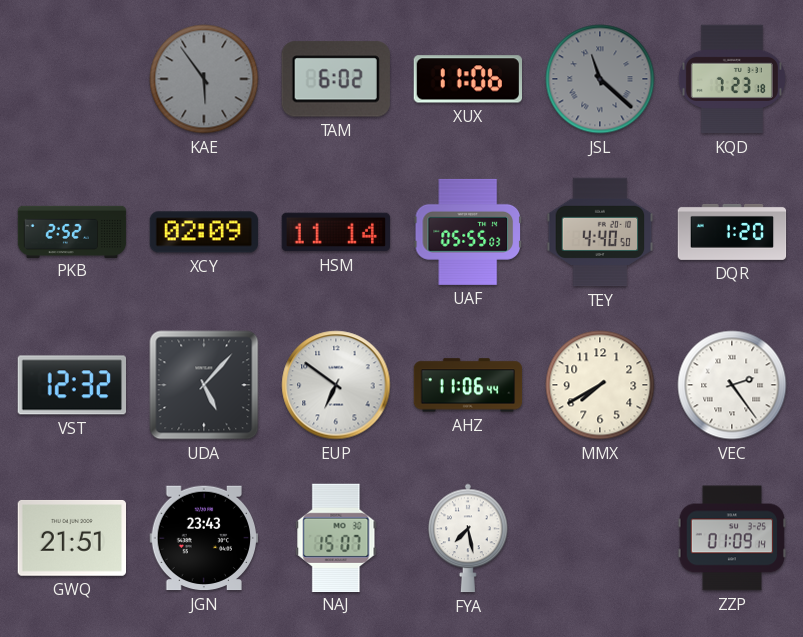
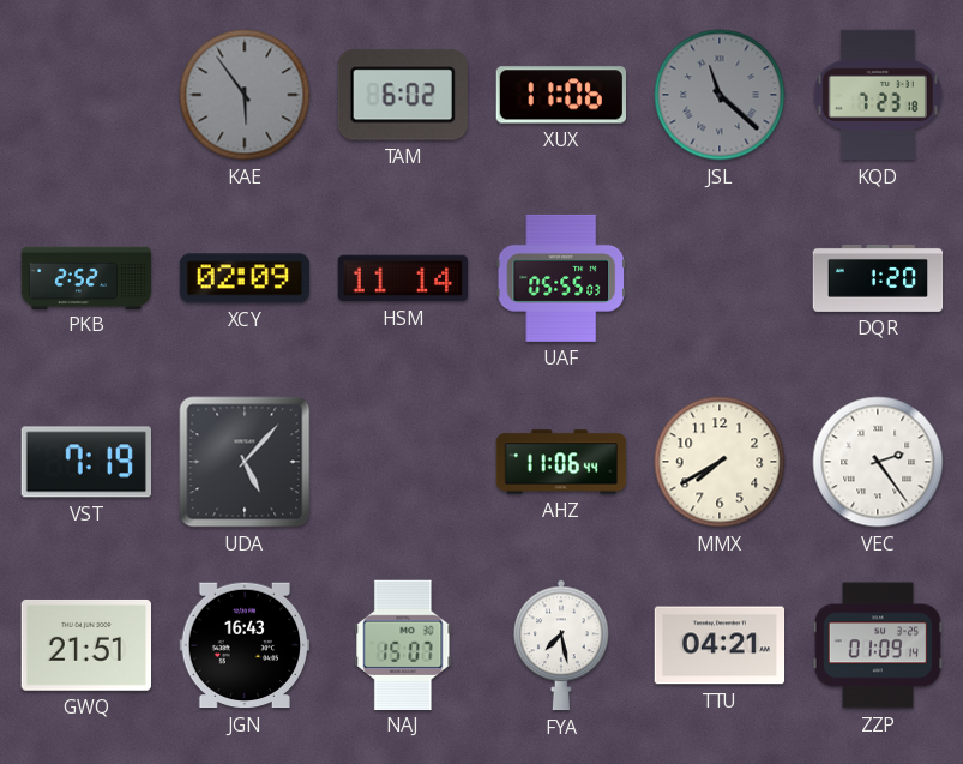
TEY: 4:40 -> none
VST: 12:32 -> 7:19
EUP: 6:51 -> none
JGN: 23:43 -> 16:43
TTU: none -> 04:21
